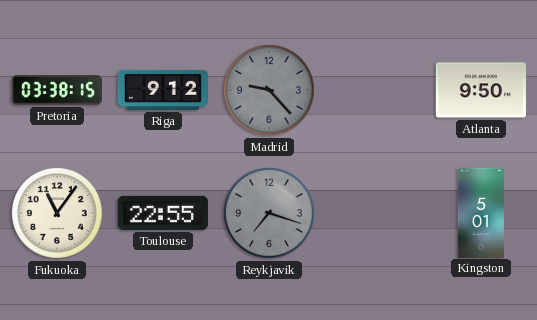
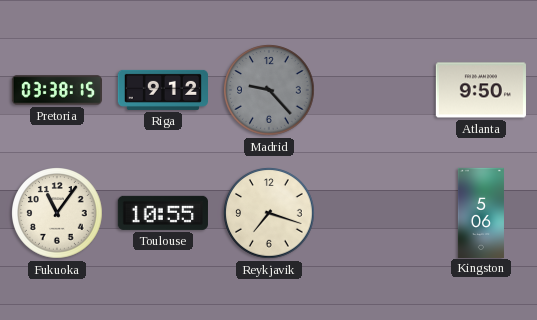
Toulouse: 22:55 -> 10:55
Reykjavik dial: grey -> cream
Kingston: 5:01 -> 5:06
